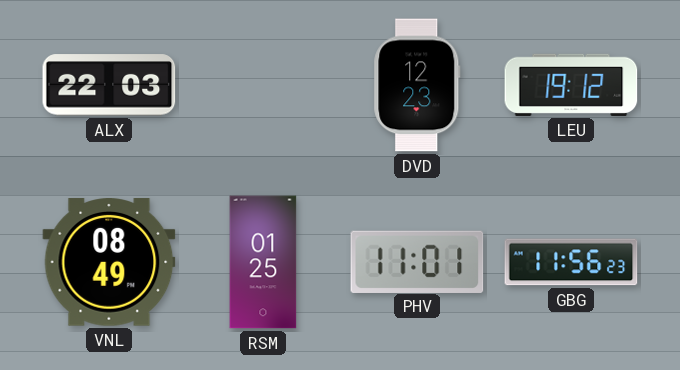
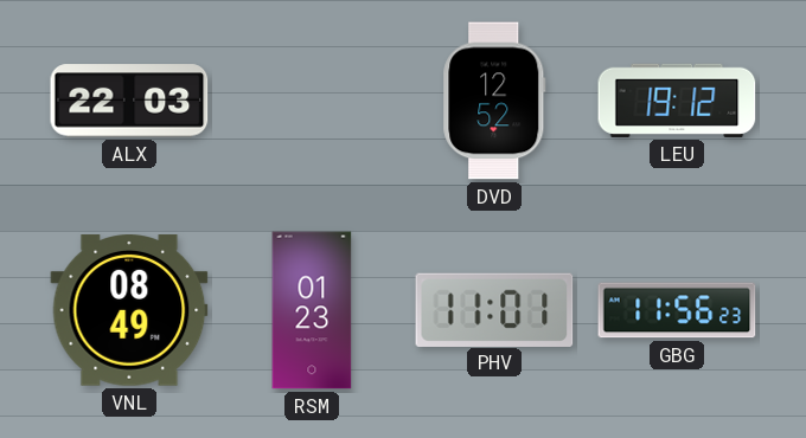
DVD: 12:23 -> 12:52
RSM: 01:25 -> 01:23
